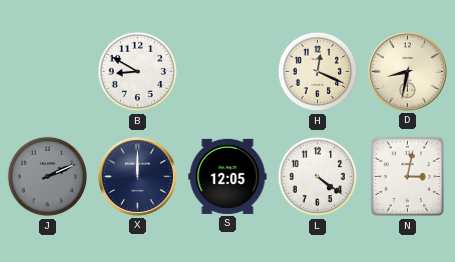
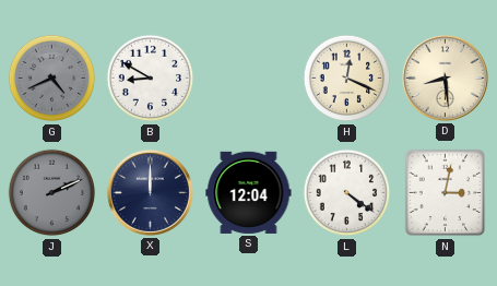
G: none -> 4:41
D: 8:32 -> 8:29
S: 12:05 -> 12:04
